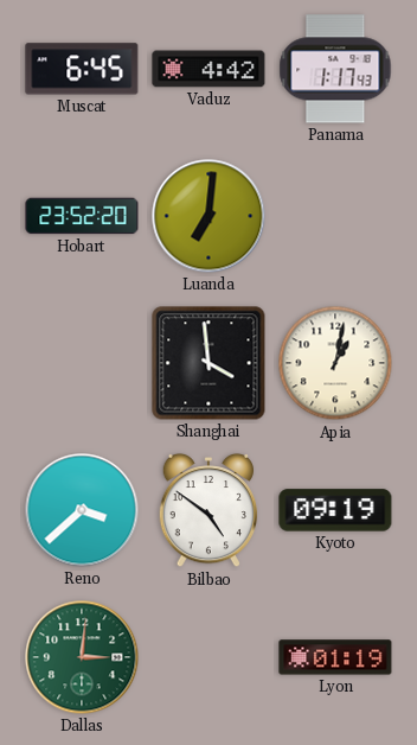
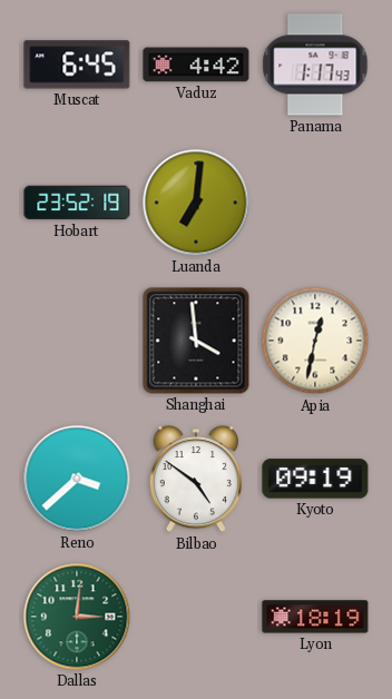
Hobart: 23:52:20 -> 23:52:19
Apia: 1:02 -> 12:32
Lyon: 01:19 -> 18:19
